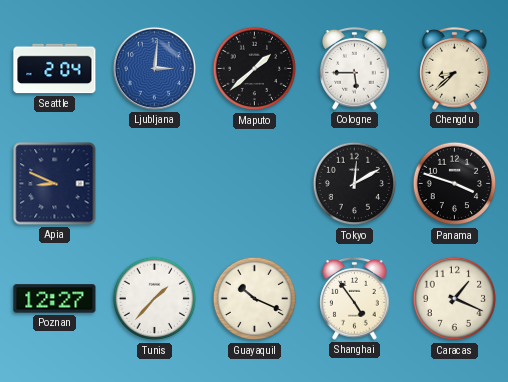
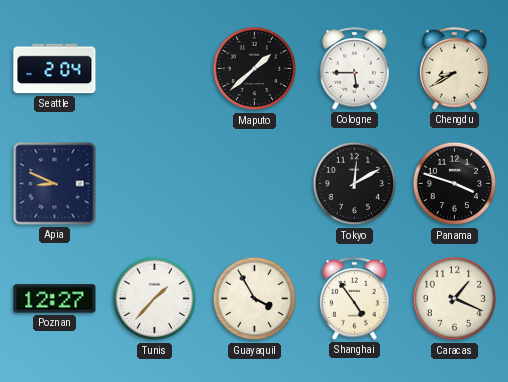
Ljubljana: 3:01 -> none
Chengdu: 8:38 -> 8:40
Guayaquil: 10:19 -> 3:55
